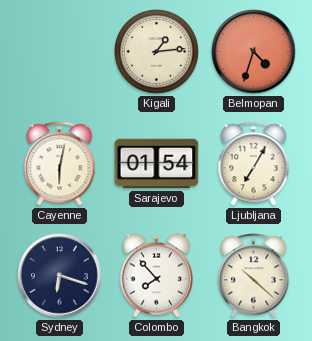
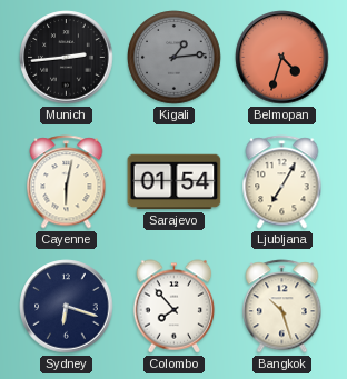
Munich: none -> 2:44
Kigali dial: cream -> grey
Bangkok: 10:22 -> 10:27
